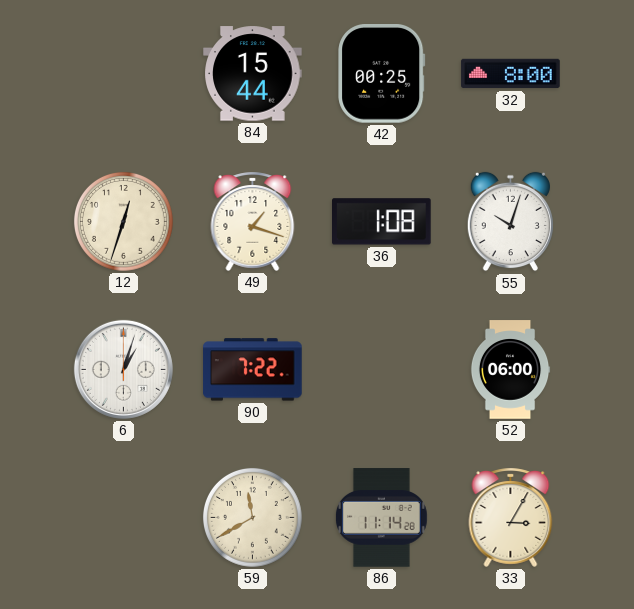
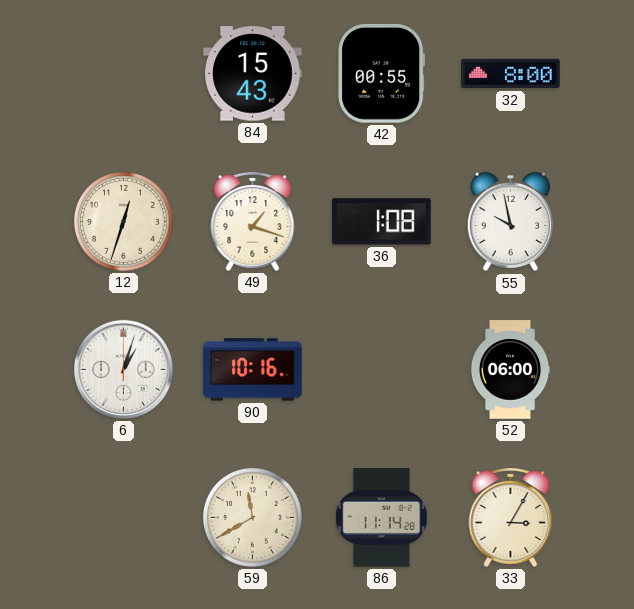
84: 15:44 -> 15:43
42: 00:25 -> 00:55
55: 10:03 -> 9:58
90: 7:22 -> 10:16
